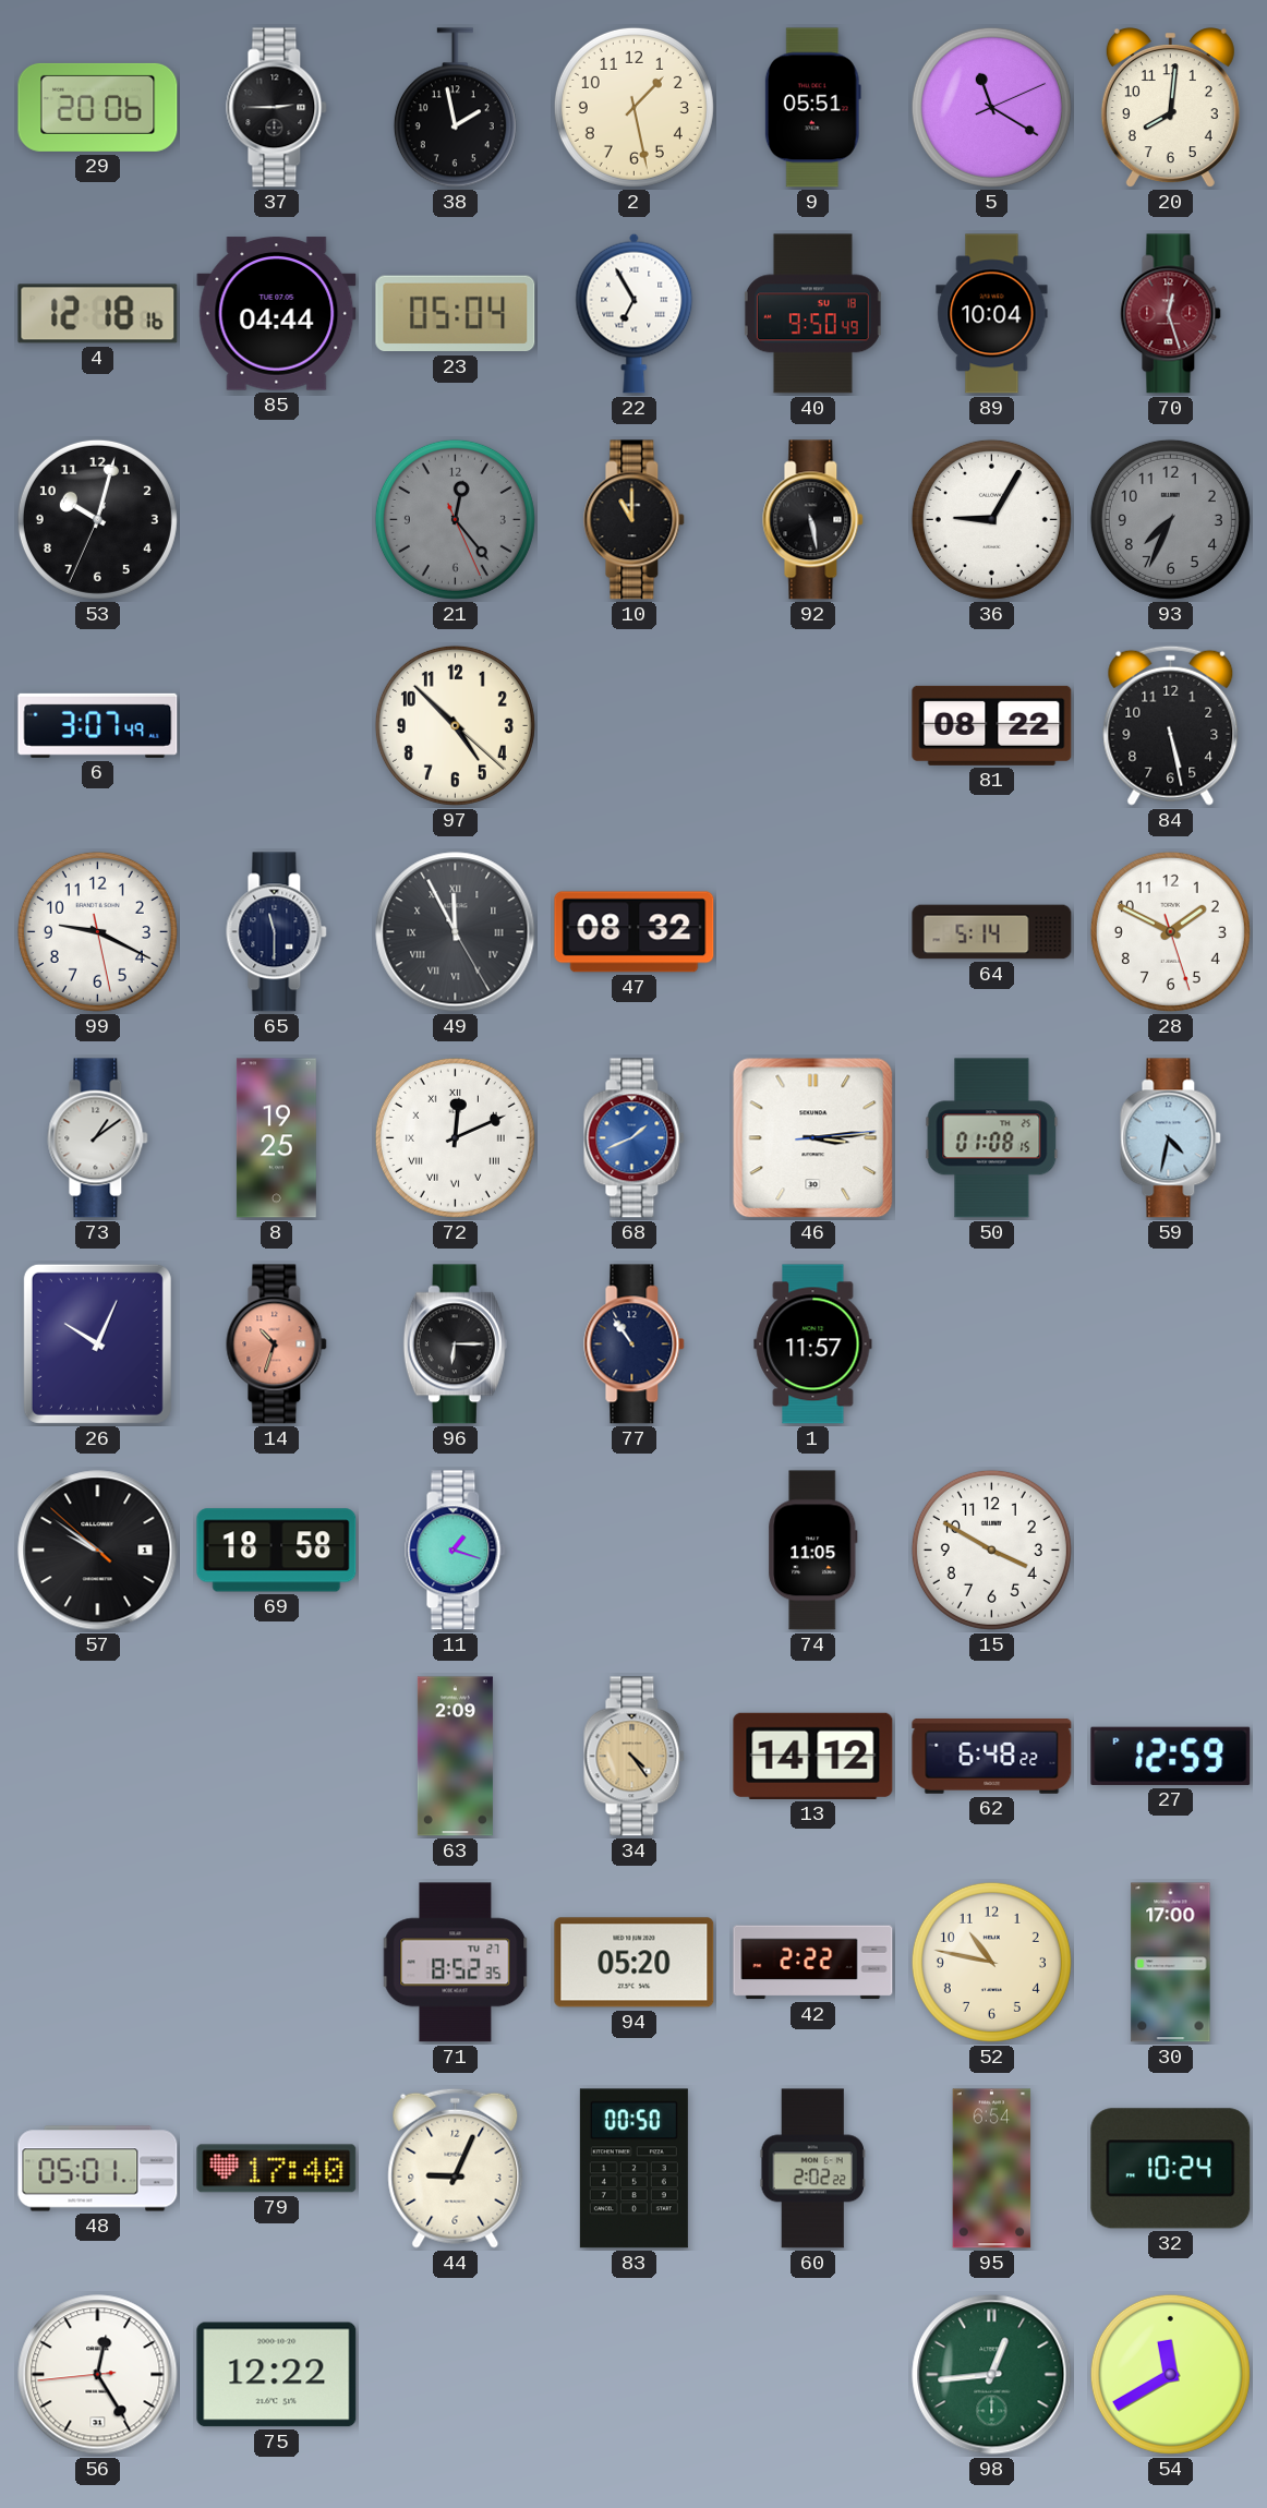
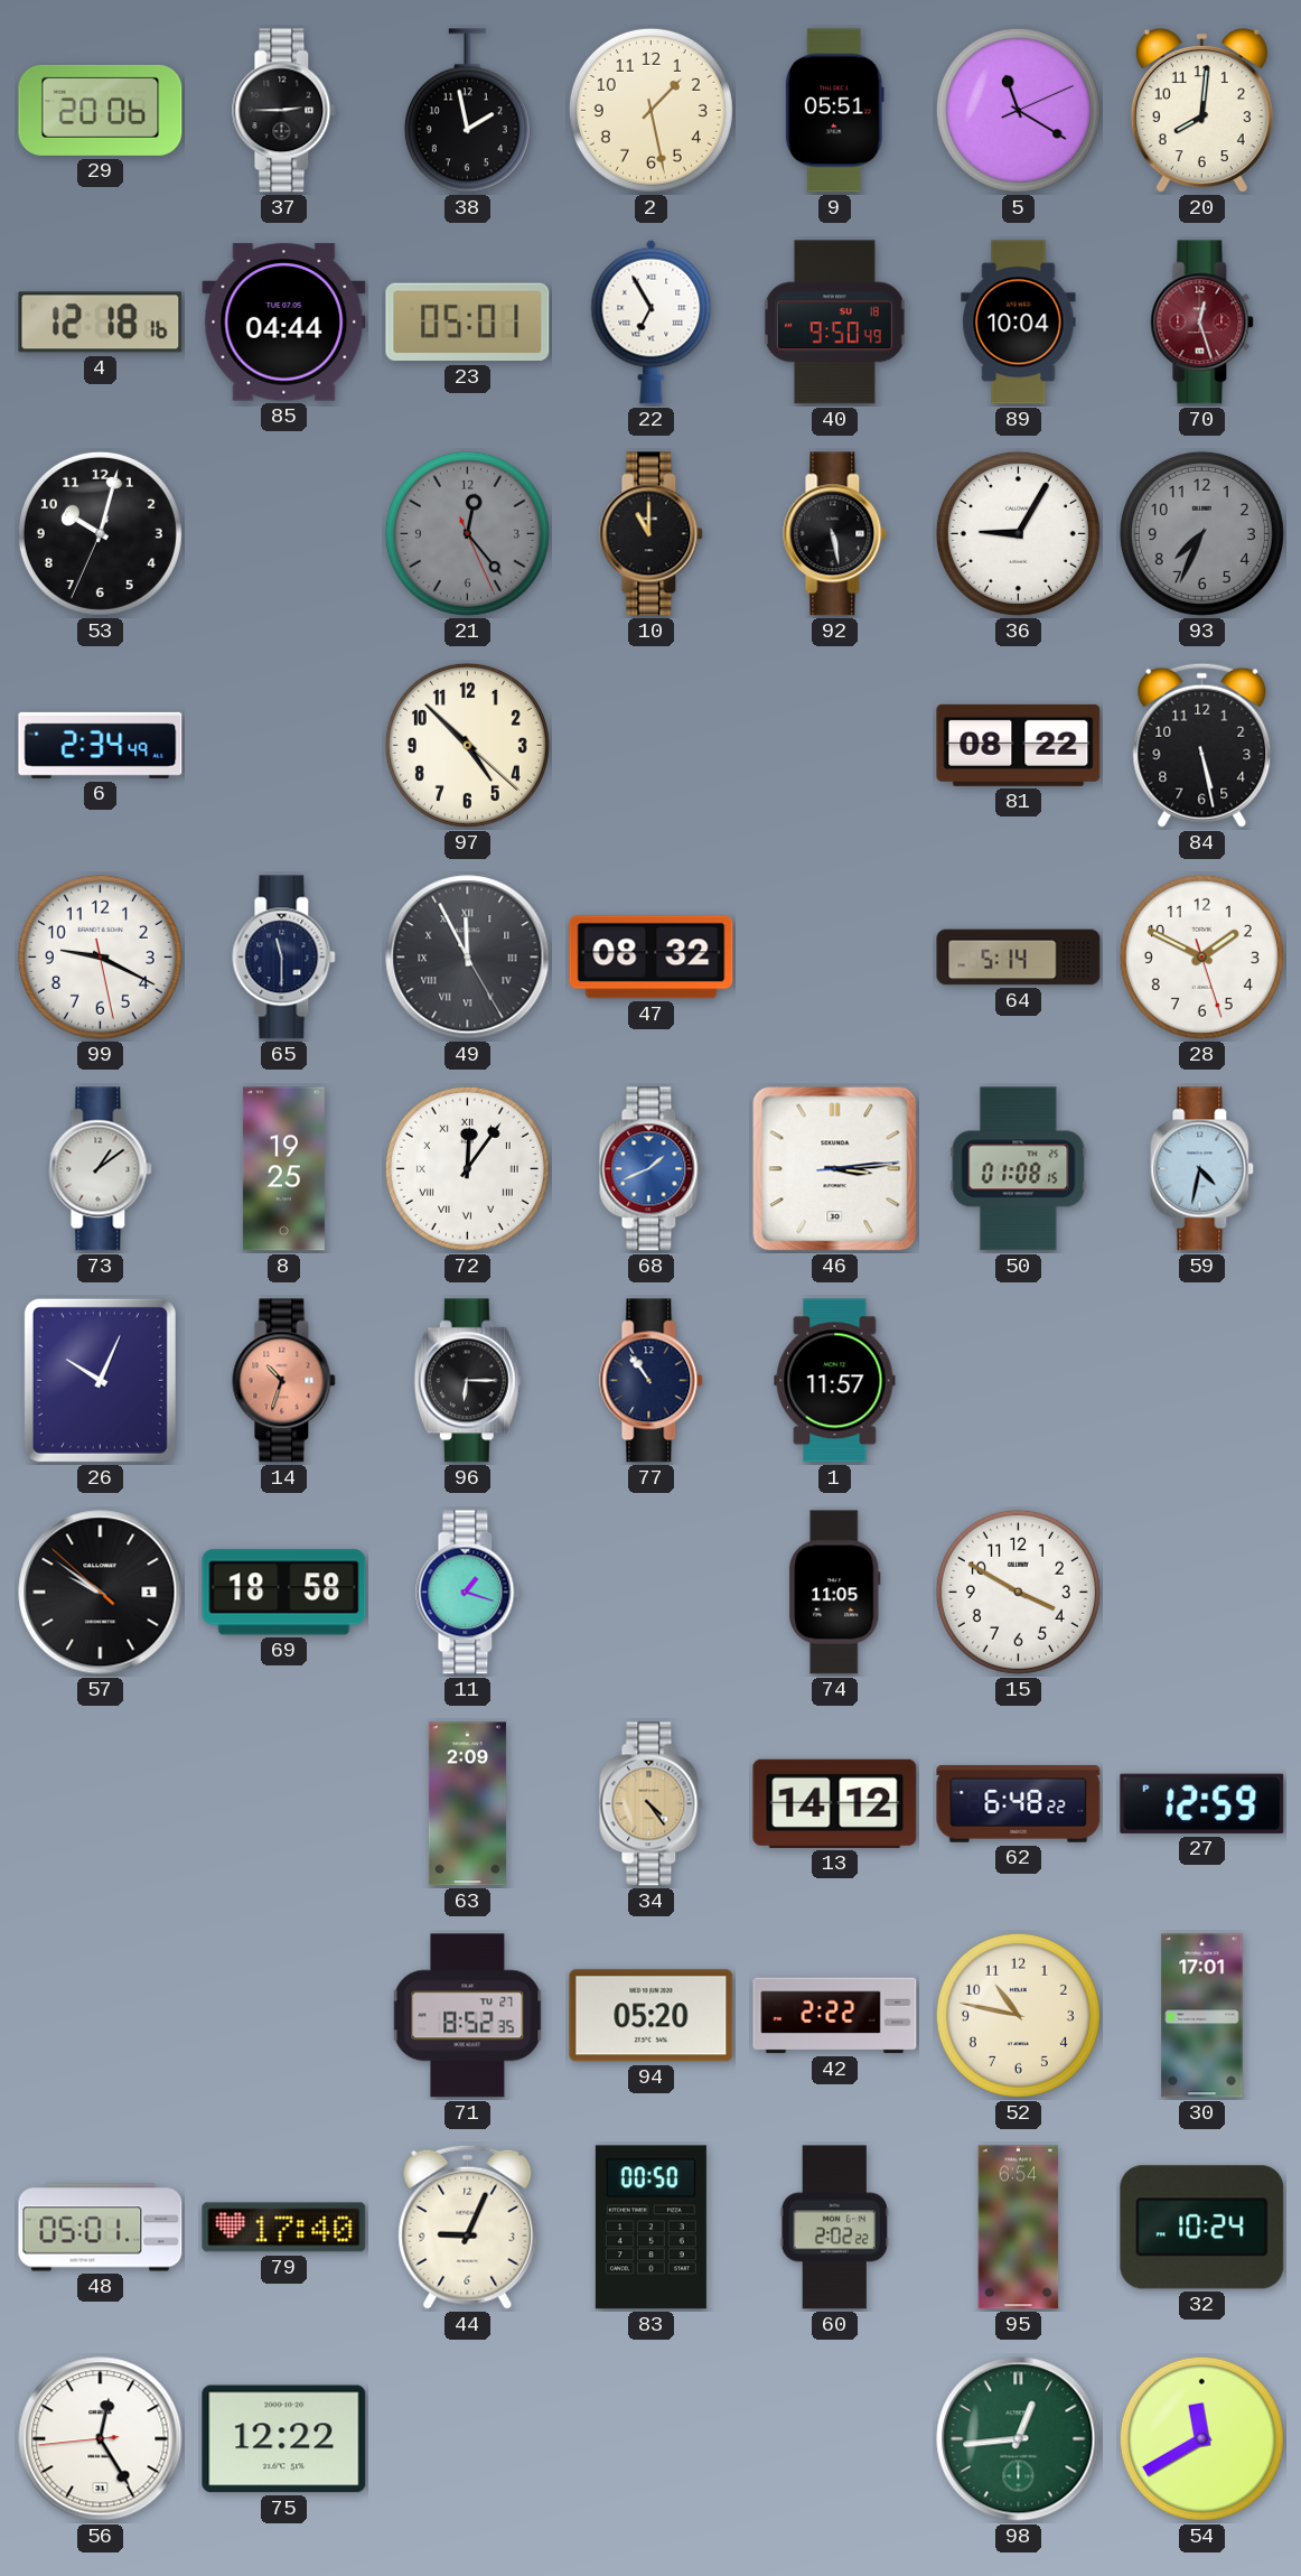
23: 05:04 -> 05:01
6: 3:07 -> 2:34
72: 12:11 -> 12:06
30: 17:00 -> 17:01
